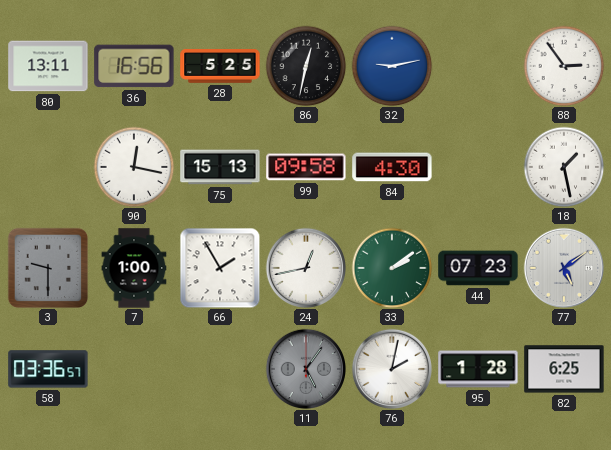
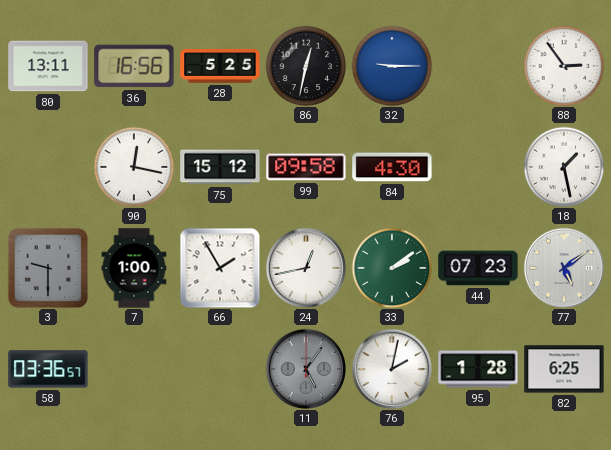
32: 9:13 -> 9:15
75: 15:13 -> 15:12
